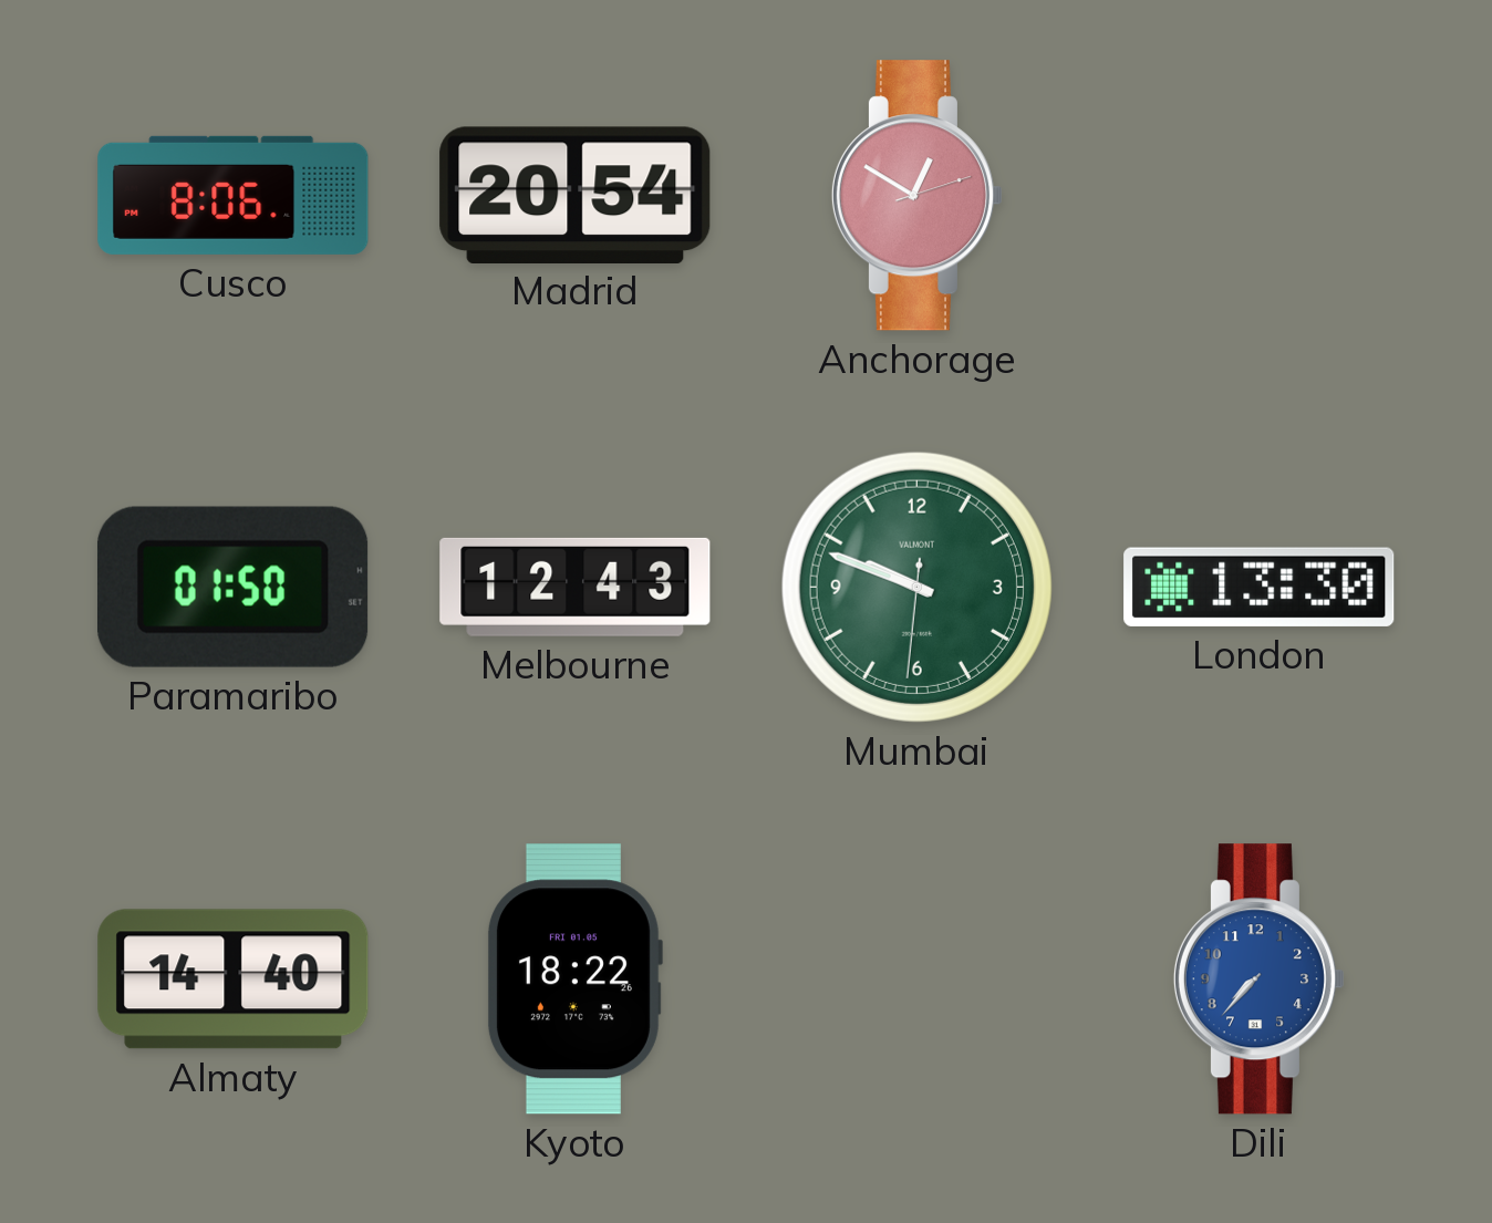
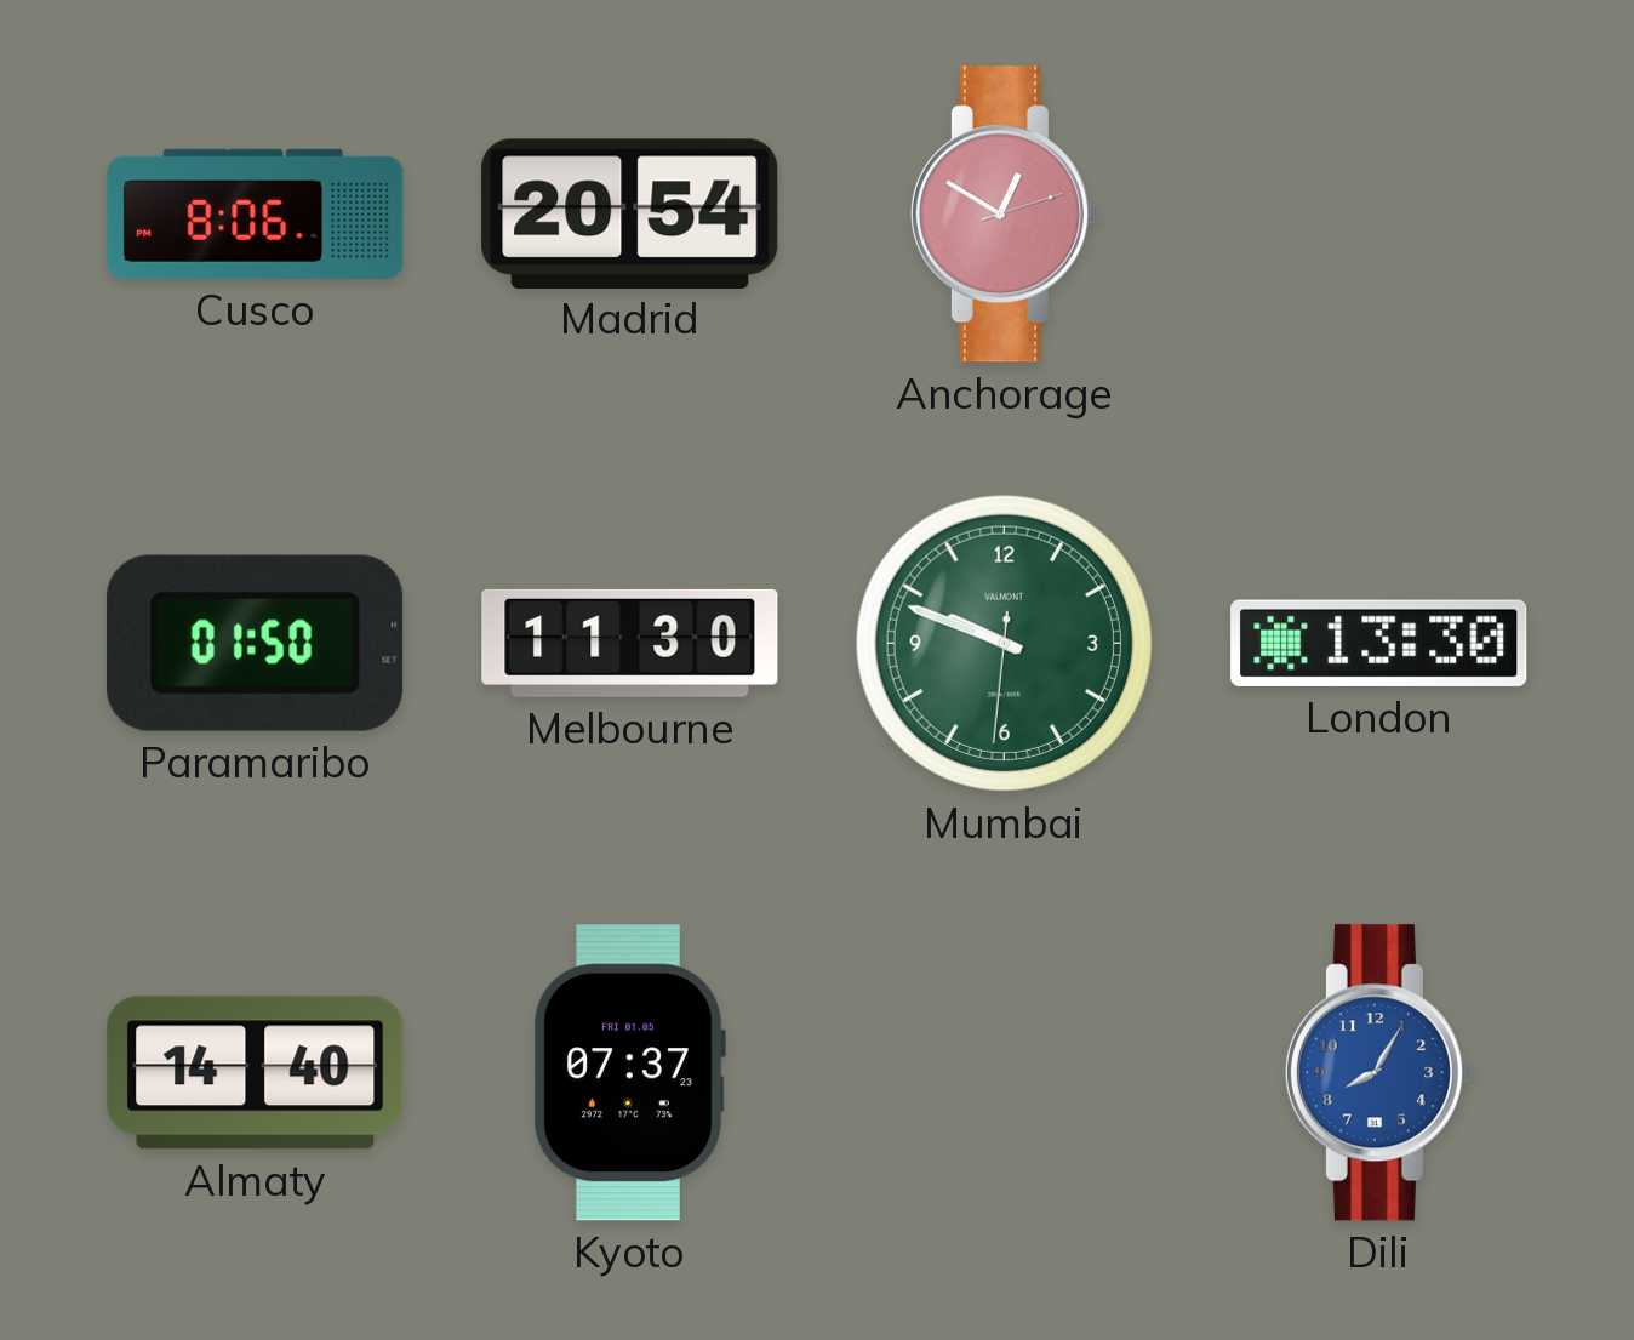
Melbourne: 12:43 -> 11:30
Kyoto: 18:22 -> 07:37
Dili: 7:37 -> 8:05
